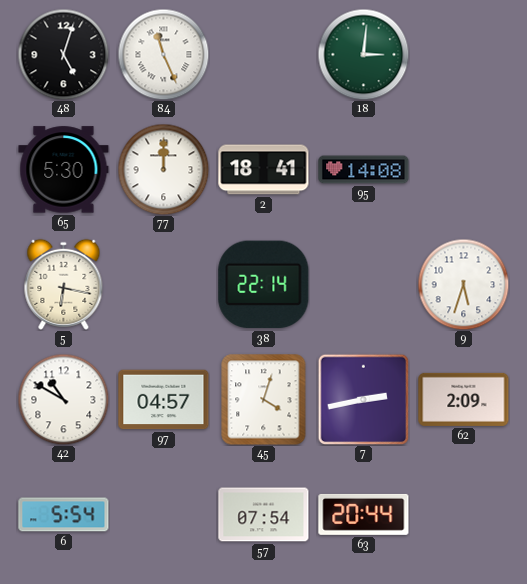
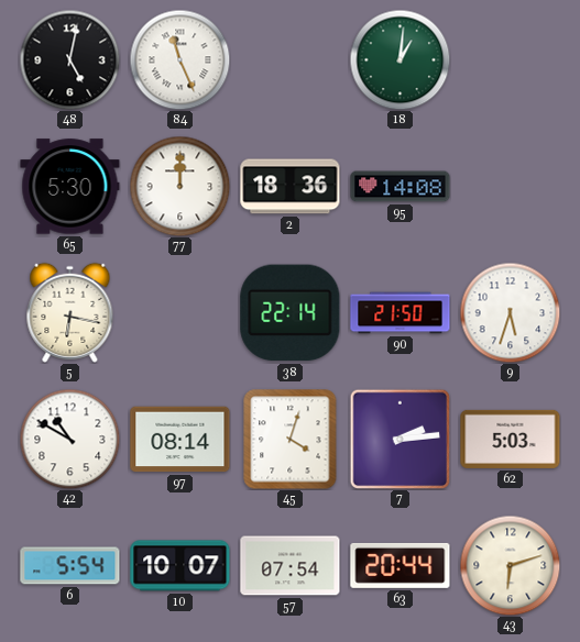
48: 5:03 -> 5:02
18: 3:01 -> 1:01
2: 18:41 -> 18:36
90: none -> 21:50
97: 04:57 -> 08:14
7: 2:43 -> 2:14
62: 2:09 -> 5:03
10: none -> 10:07
43: none -> 6:12
